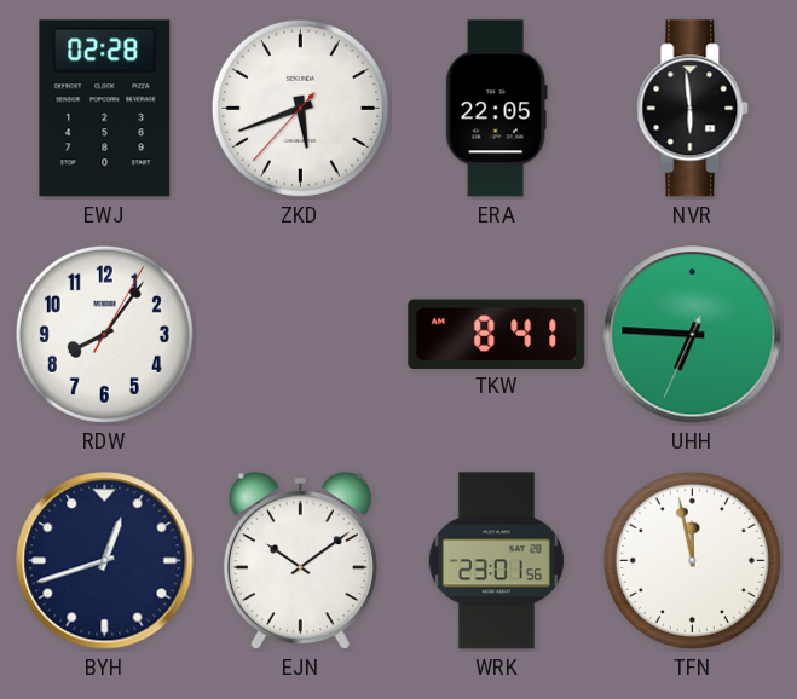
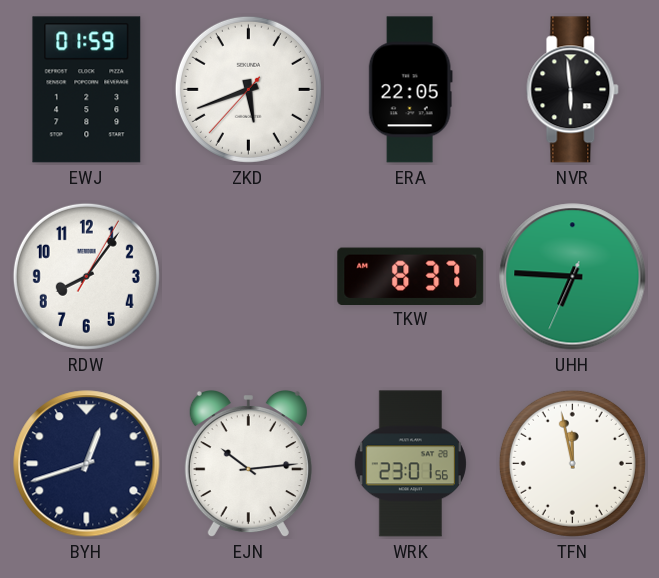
EWJ: 02:28 -> 01:59
TKW: 8:41 -> 8:37
EJN: 10:09 -> 10:14
